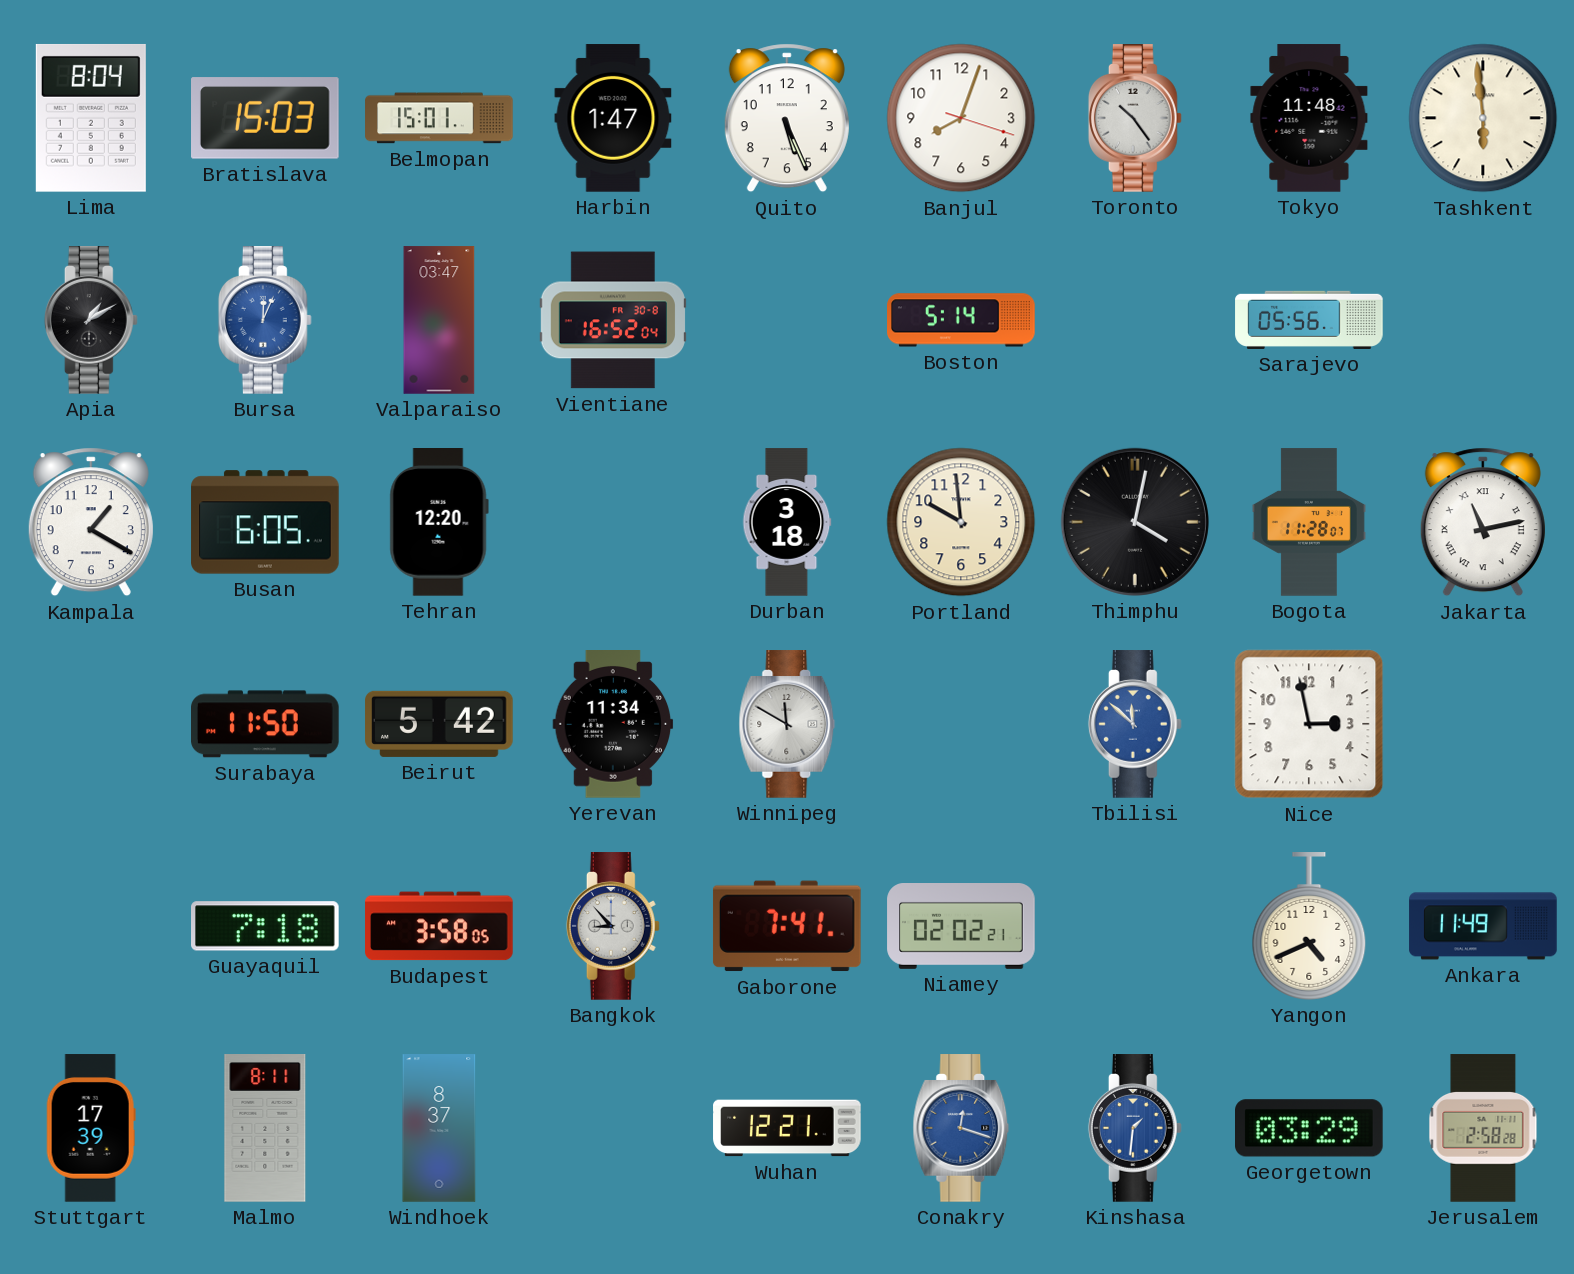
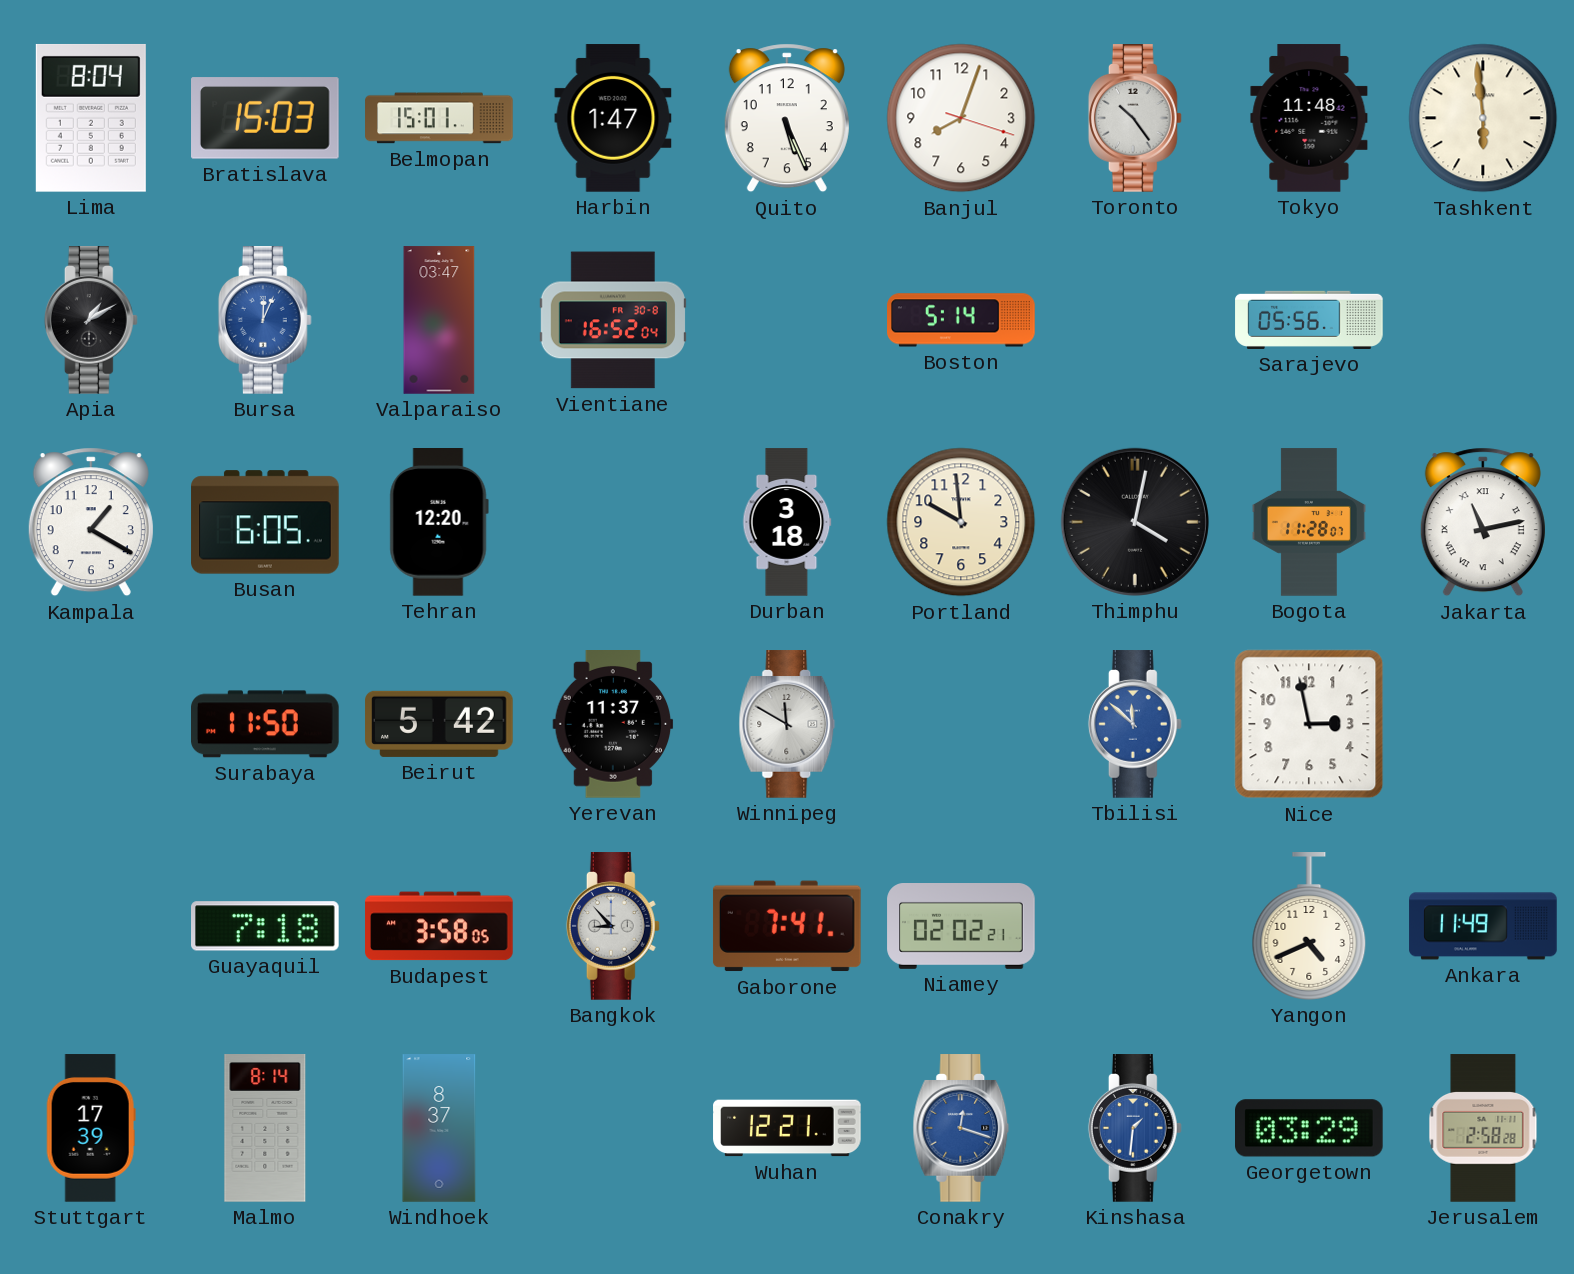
Yerevan: 11:34 -> 11:37
Malmo: 8:11 -> 8:14
